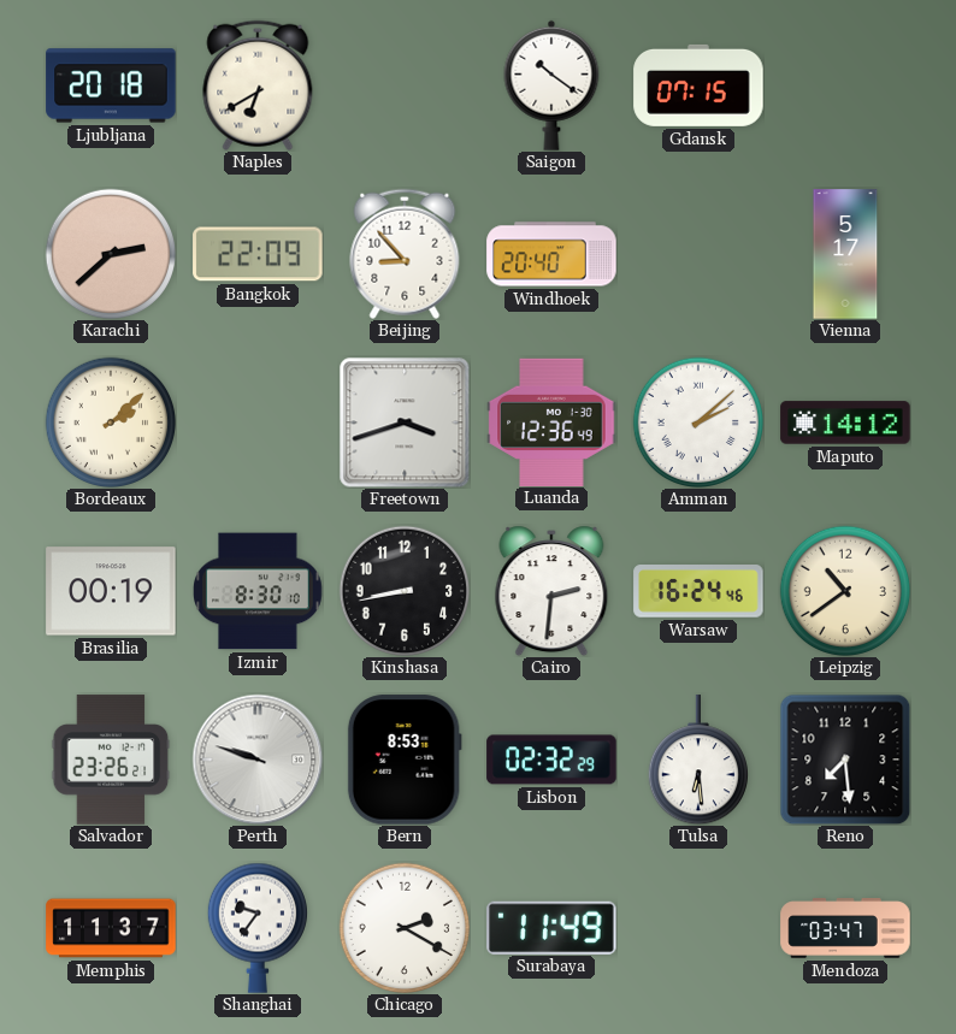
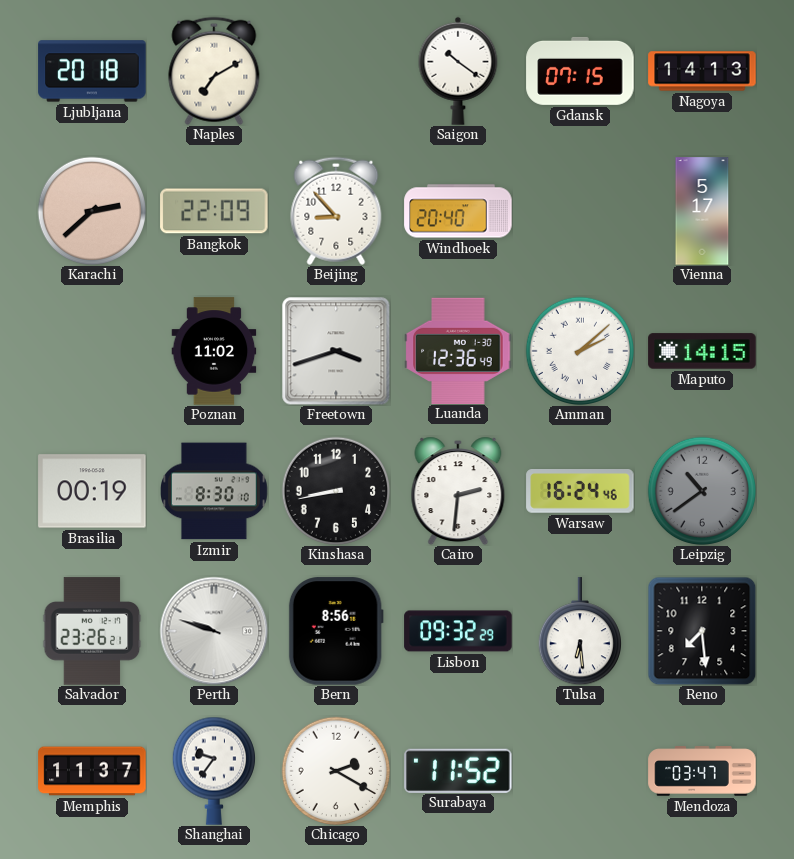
Naples: 6:40 -> 7:10
Nagoya: none -> 14:13
Bordeaux: 2:08 -> none
Poznan: none -> 11:02
Maputo: 14:12 -> 14:15
Leipzig dial: cream -> grey
Bern: 8:53 -> 8:56
Lisbon: 02:32 -> 09:32
Surabaya: 11:49 -> 11:52
